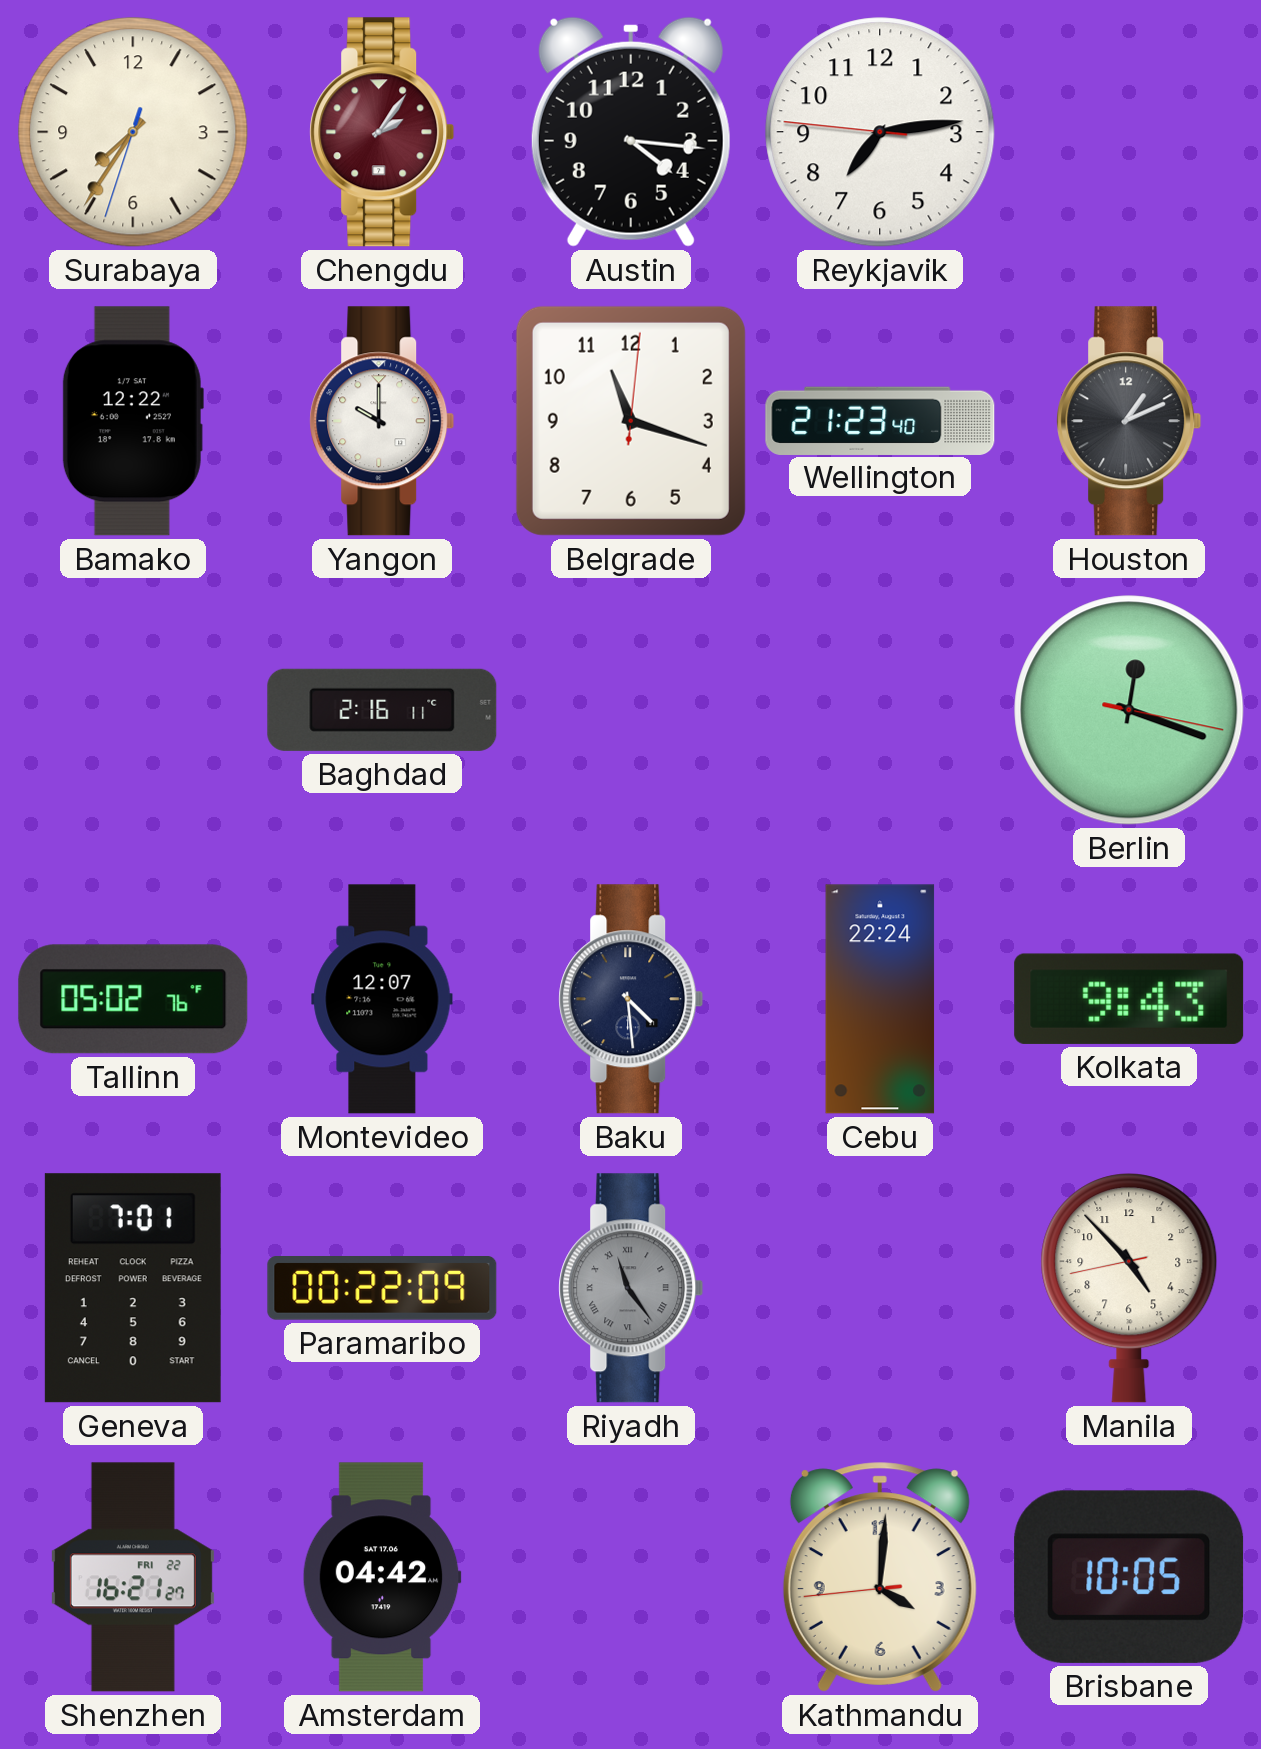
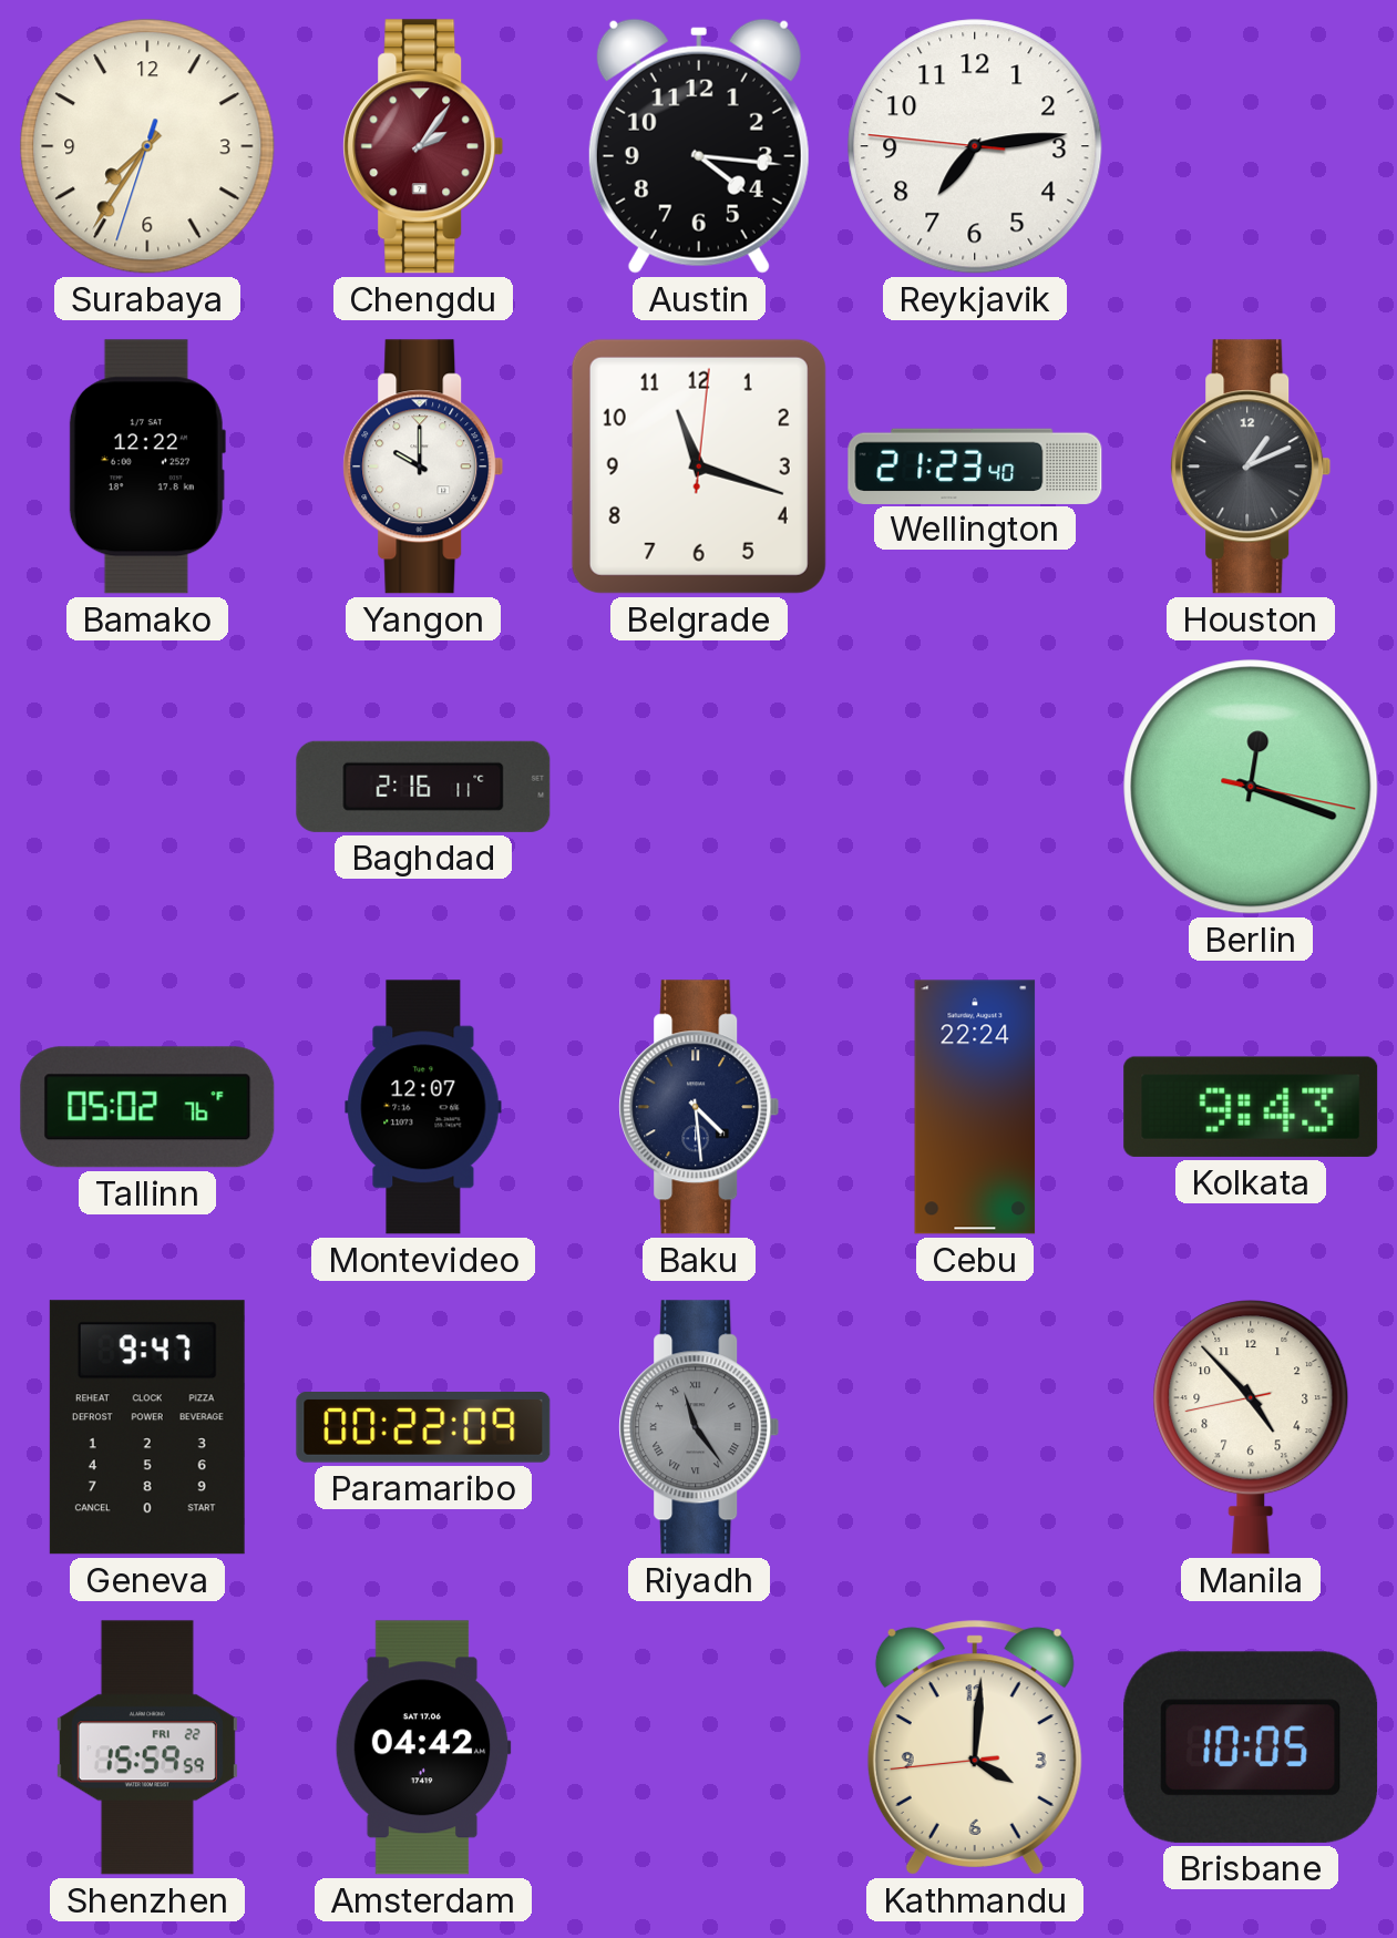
Geneva: 7:01 -> 9:47
Shenzhen: 16:21 -> 15:59
